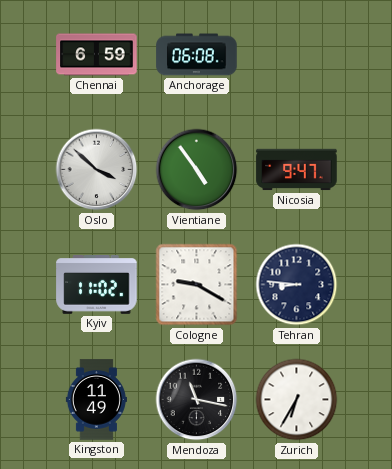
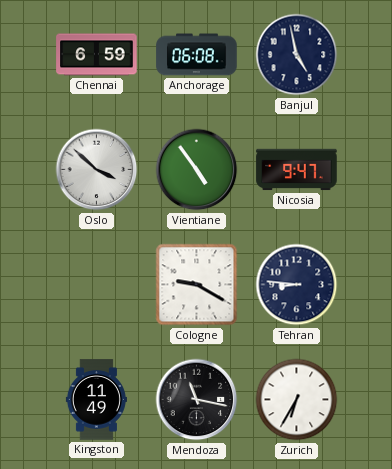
Banjul: none -> 4:58
Kyiv: 11:02 -> none
